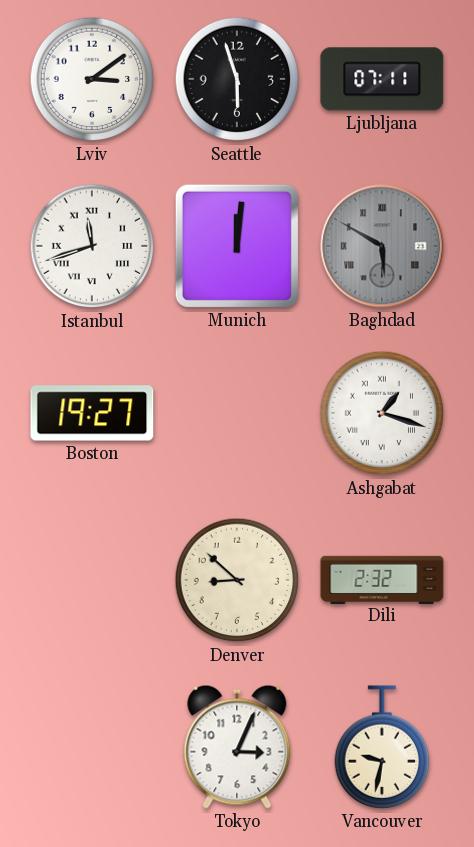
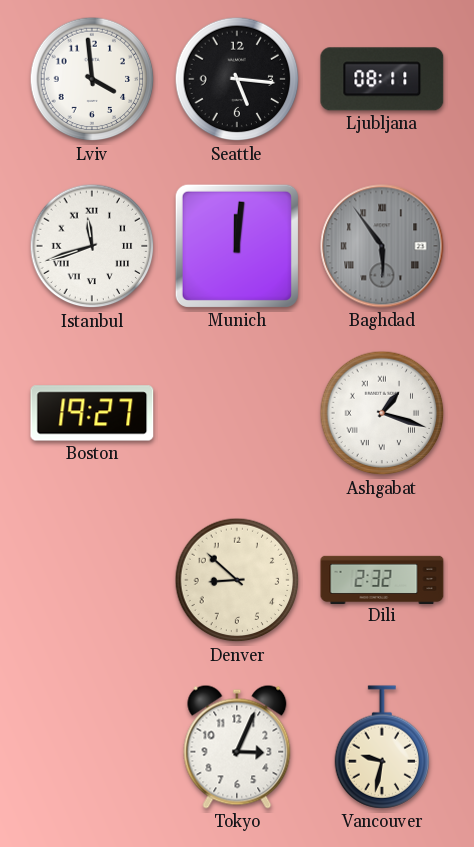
Lviv: 3:09 -> 3:59
Seattle: 5:57 -> 5:16
Ljubljana: 07:11 -> 08:11
Baghdad: 5:50 -> 5:54
